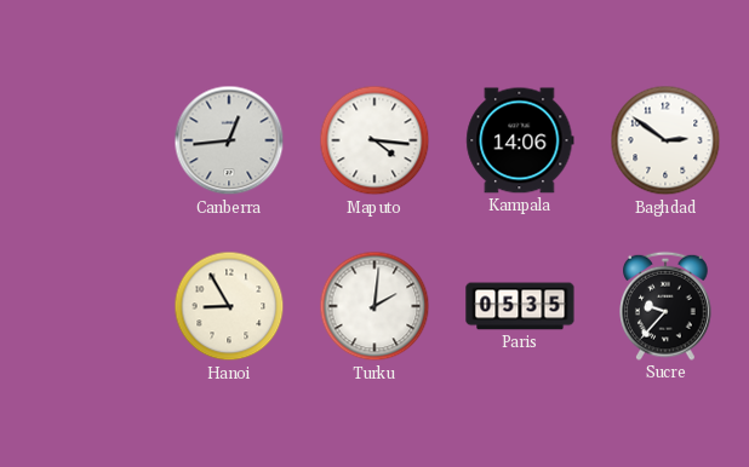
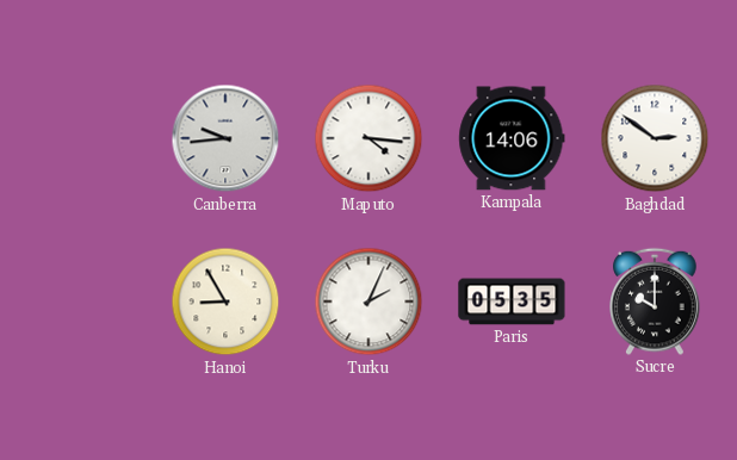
Canberra: 12:44 -> 9:44
Turku: 2:01 -> 2:04
Sucre: 9:37 -> 10:00
